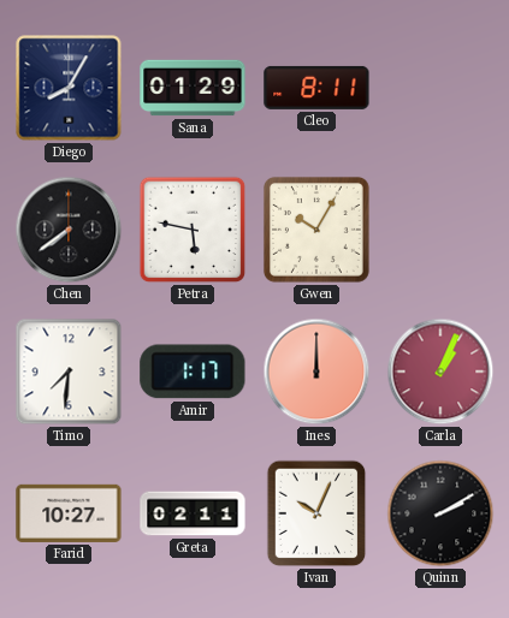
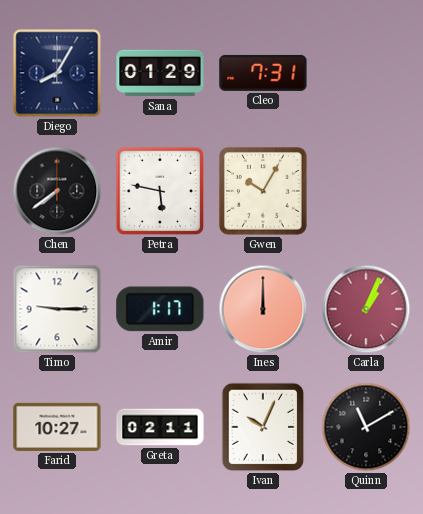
Cleo: 8:11 -> 7:31
Timo: 7:31 -> 9:15
Quinn: 2:10 -> 11:10
